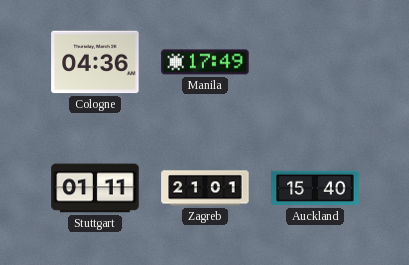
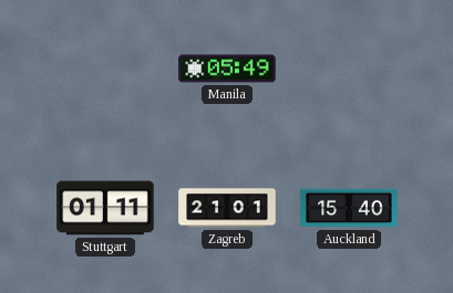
Cologne: 04:36 -> none
Manila: 17:49 -> 05:49
